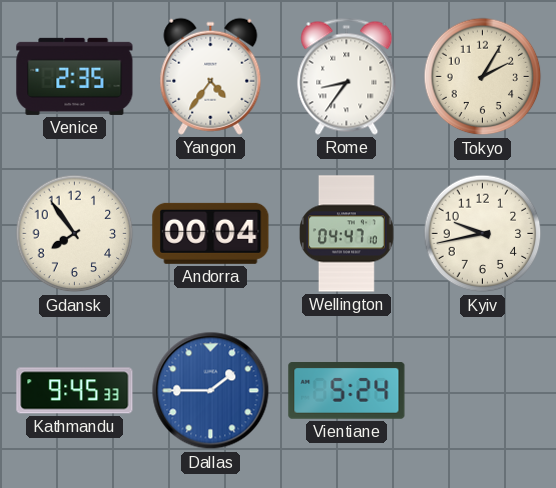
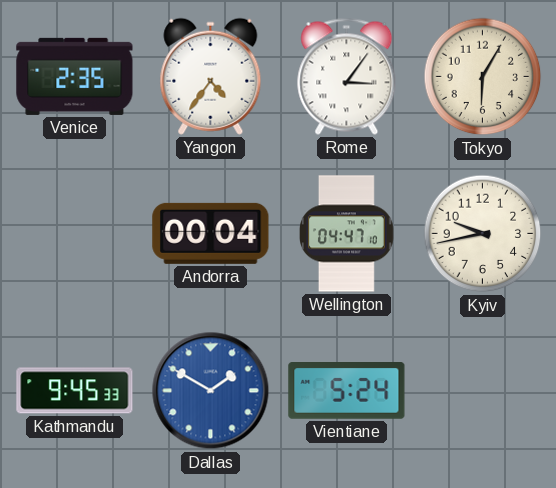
Rome: 8:36 -> 3:06
Tokyo: 2:05 -> 6:05
Gdansk: 7:54 -> none
Dallas: 1:45 -> 1:50
